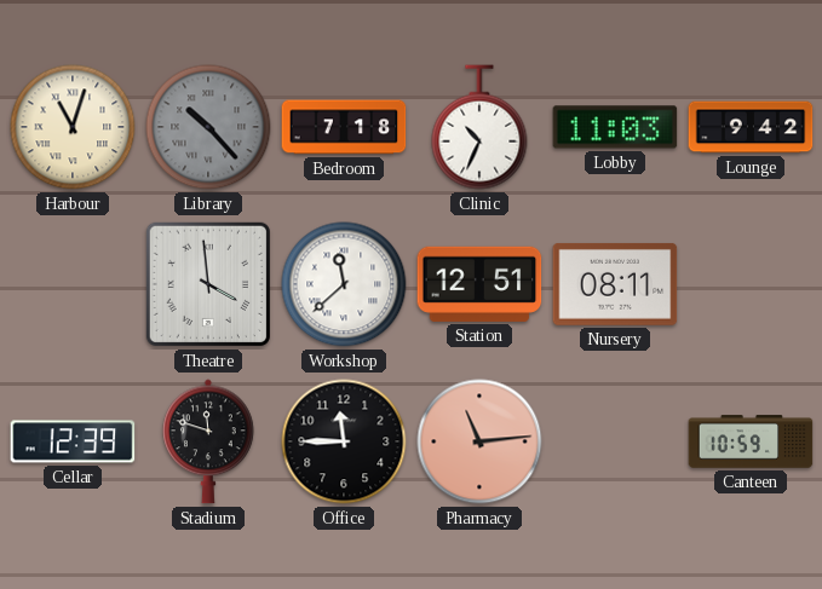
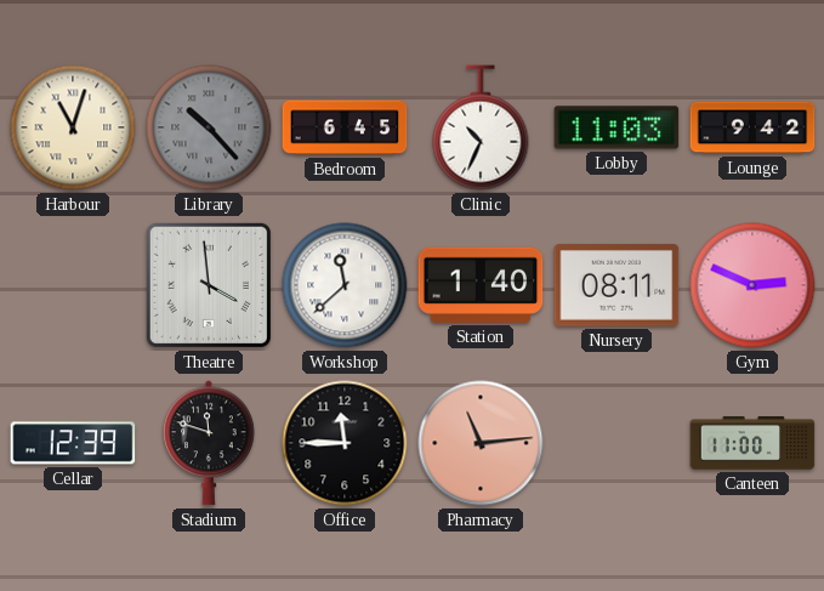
Bedroom: 7:18 -> 6:45
Station: 12:51 -> 1:40
Gym: none -> 2:49
Canteen: 10:59 -> 11:00
